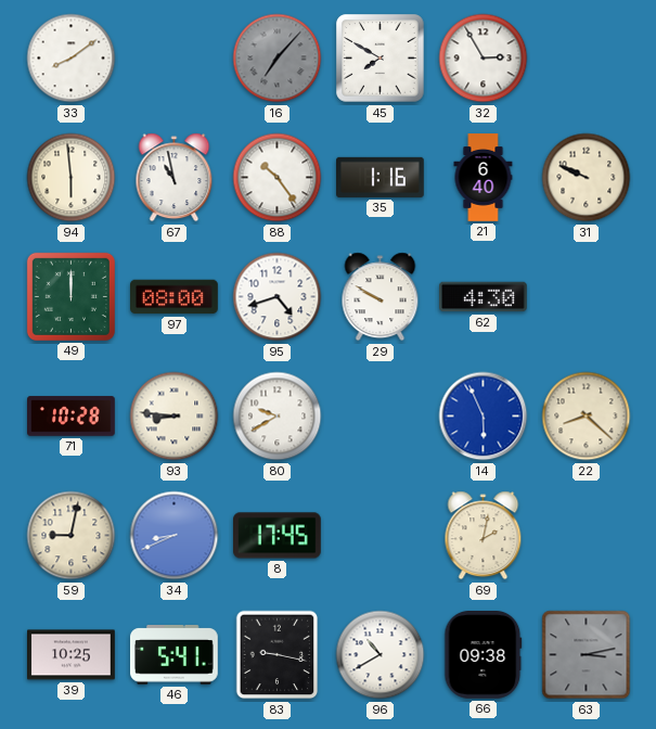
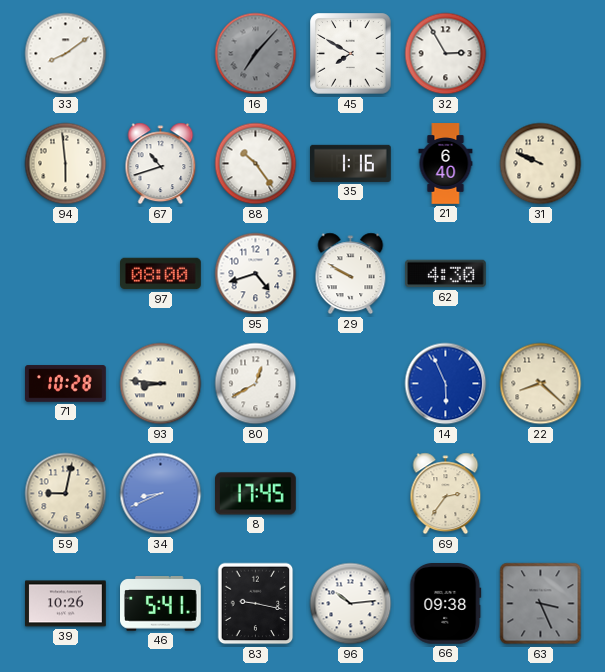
67: 10:58 -> 10:42
49: 12:00 -> none
80: 9:40 -> 12:40
69: 2:02 -> 2:36
39: 10:25 -> 10:26
96: 10:40 -> 10:14
63: 3:13 -> 3:26
